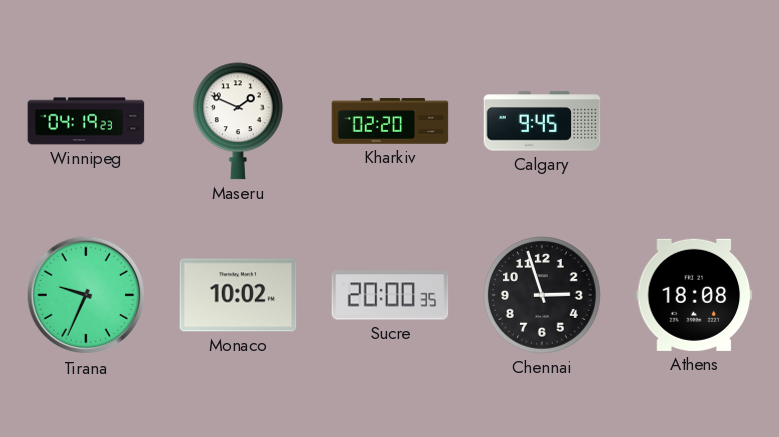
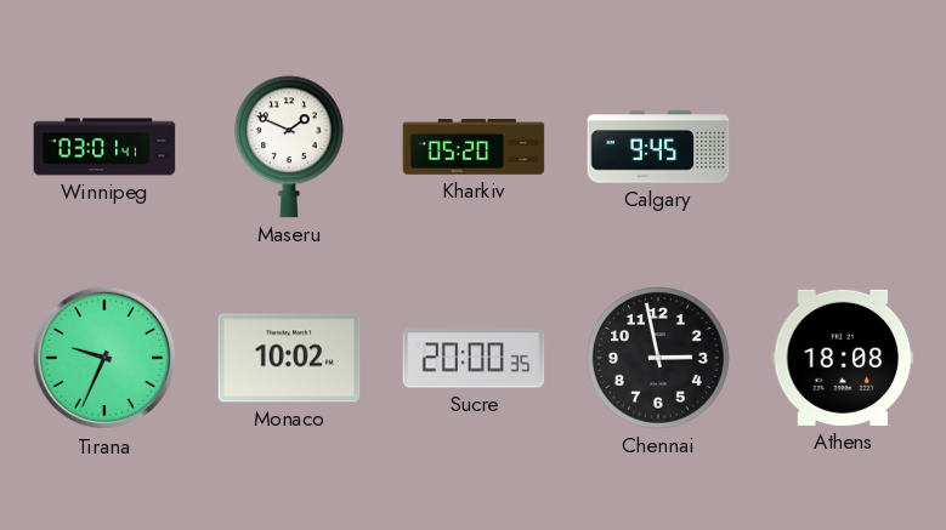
Winnipeg: 04:19 -> 03:01
Kharkiv: 02:20 -> 05:20
Chennai: 2:57 -> 2:58
